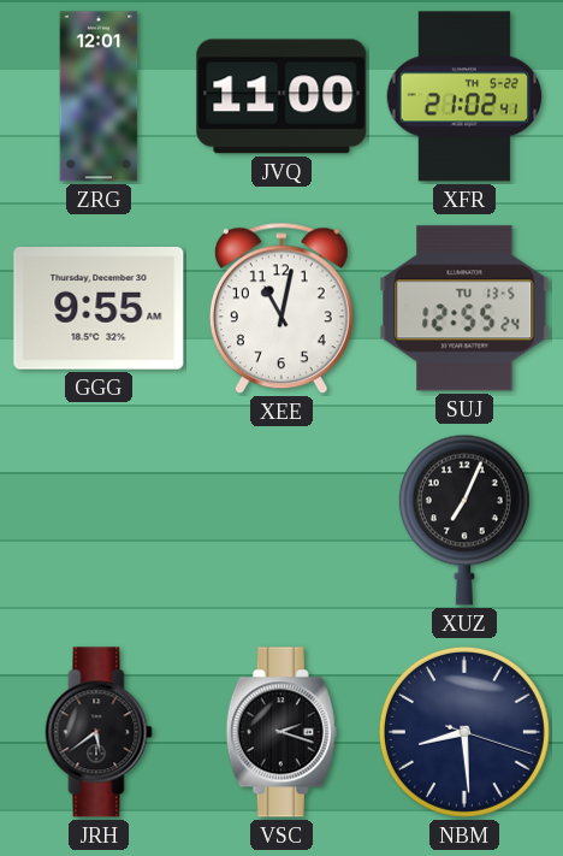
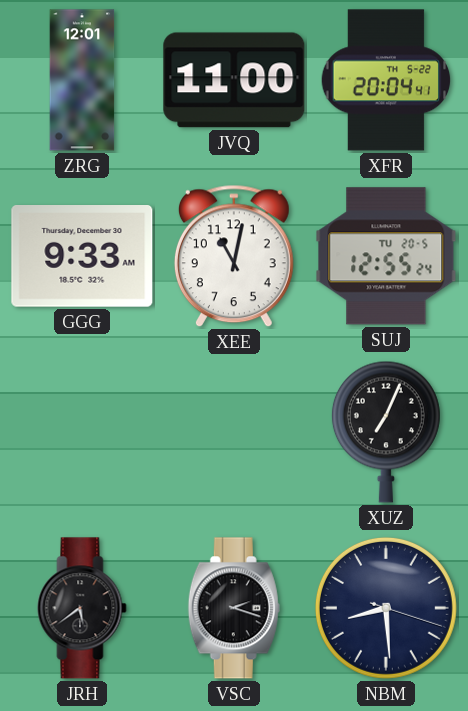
XFR: 21:02 -> 20:04
GGG: 9:55 -> 9:33
SUJ date: TU 13-5 -> TU 20-5
